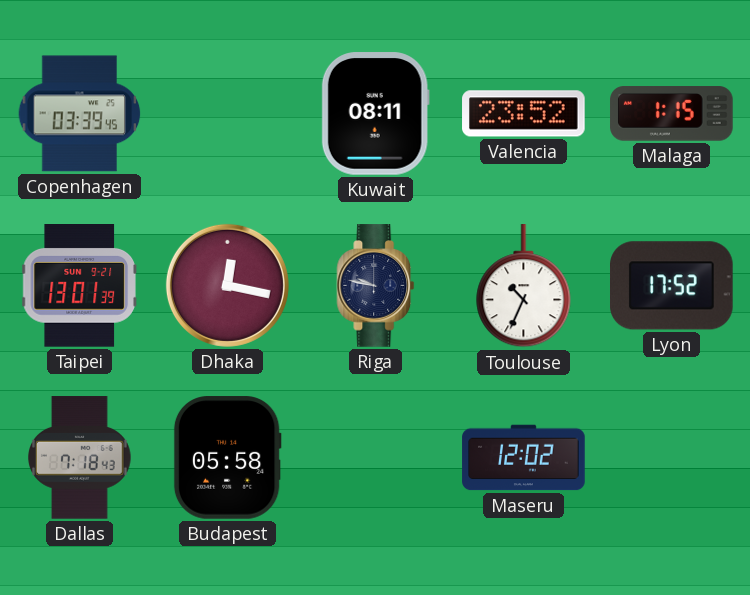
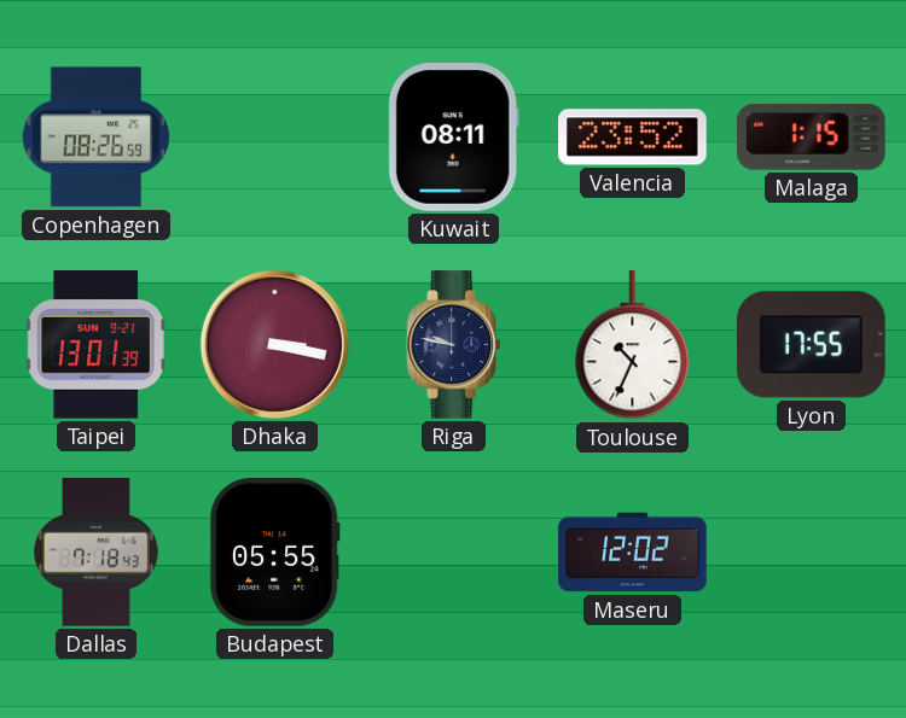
Copenhagen: 03:39 -> 08:26
Dhaka: 12:17 -> 3:17
Lyon: 17:52 -> 17:55
Budapest: 05:58 -> 05:55
